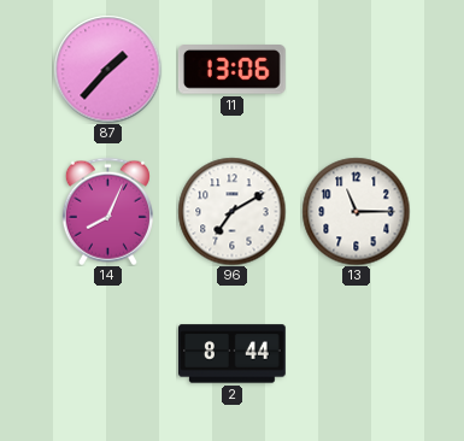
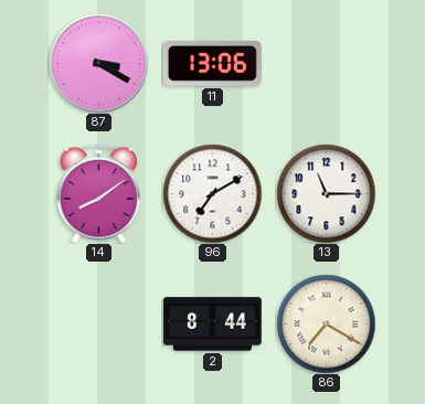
87: 1:37 -> 3:20
14: 8:04 -> 8:09
86: none -> 7:20
